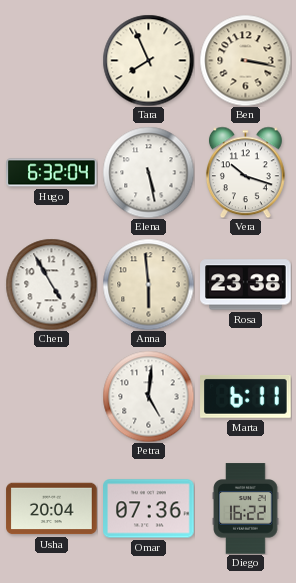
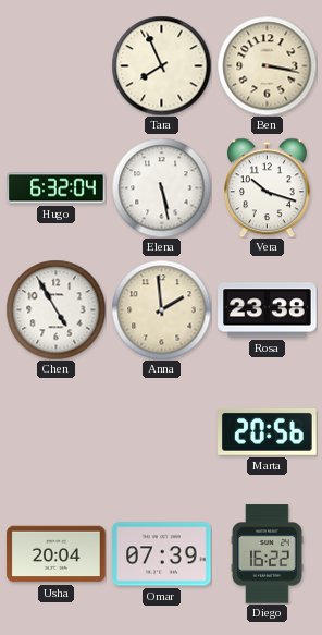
Anna: 5:59 -> 1:59
Petra: 5:01 -> none
Marta: 6:11 -> 20:56
Omar: 07:36 -> 07:39
